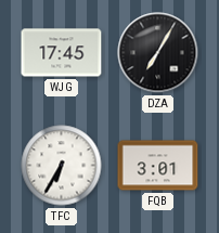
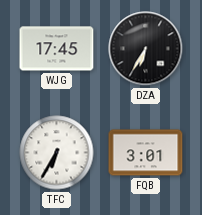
DZA: 7:05 -> 6:35
